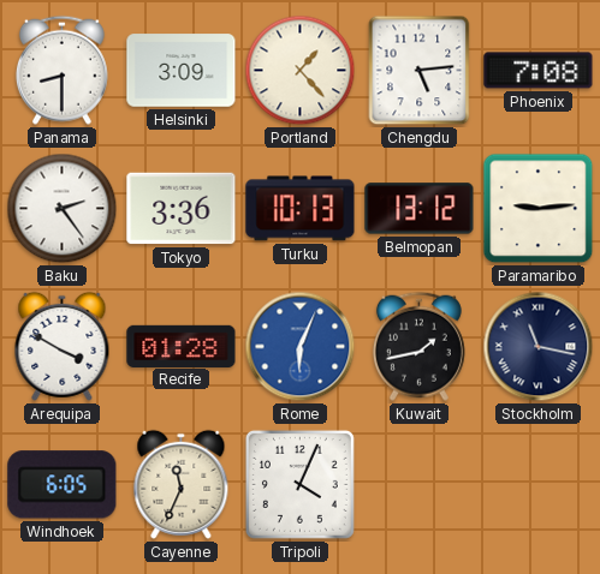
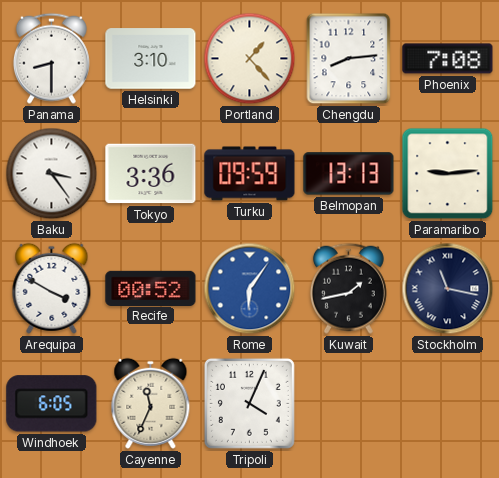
Helsinki: 3:09 -> 3:10
Chengdu: 5:14 -> 8:14
Baku: 2:24 -> 3:24
Turku: 10:13 -> 09:59
Belmopan: 13:12 -> 13:13
Recife: 01:28 -> 00:52
Rome: 6:04 -> 6:06
